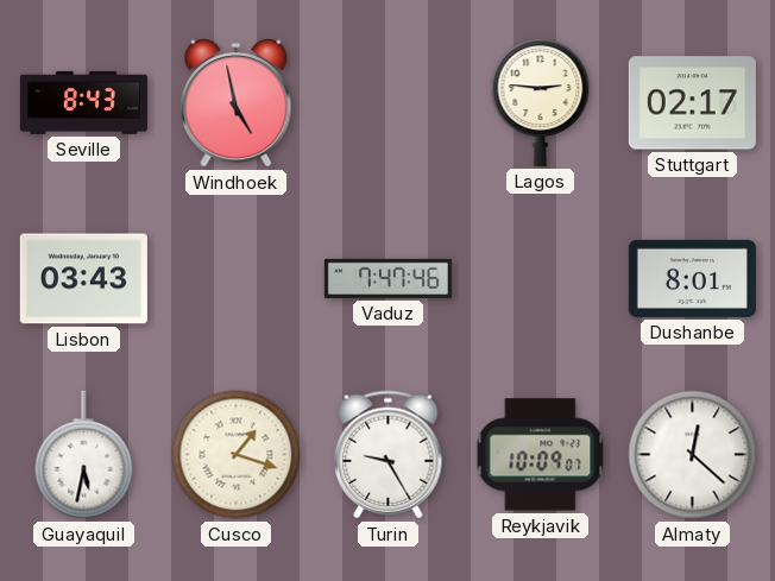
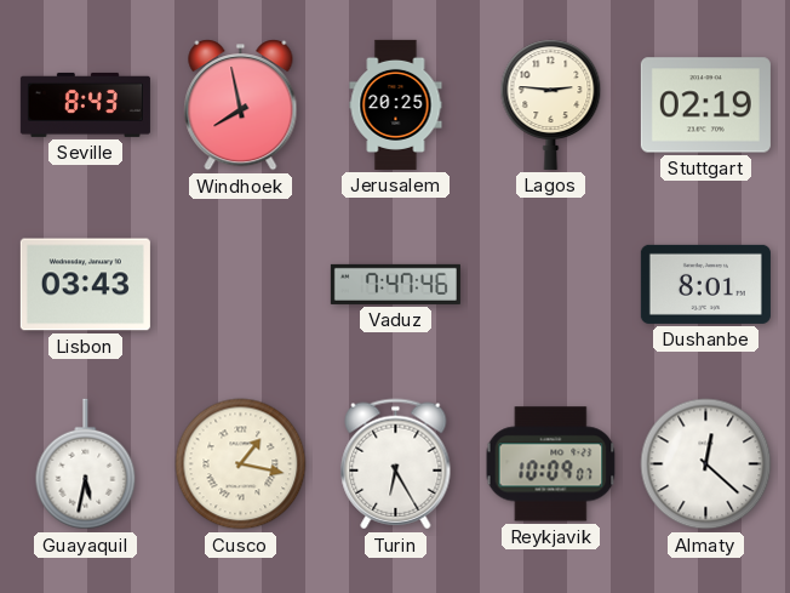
Windhoek: 4:58 -> 7:58
Jerusalem: none -> 20:25
Stuttgart: 02:17 -> 02:19
Cusco: 1:18 -> 1:17
Turin: 9:25 -> 6:25
